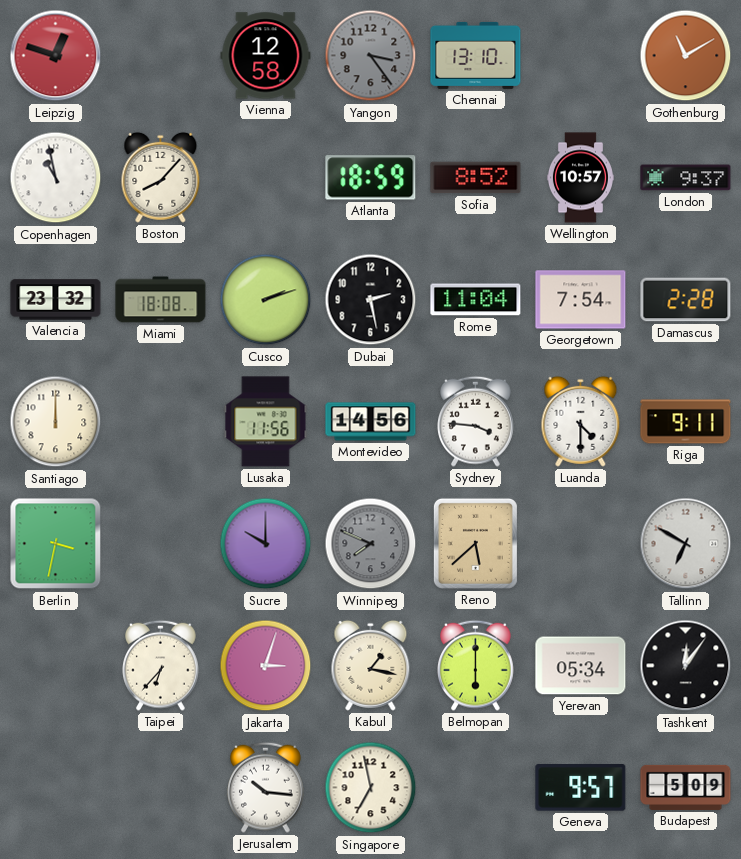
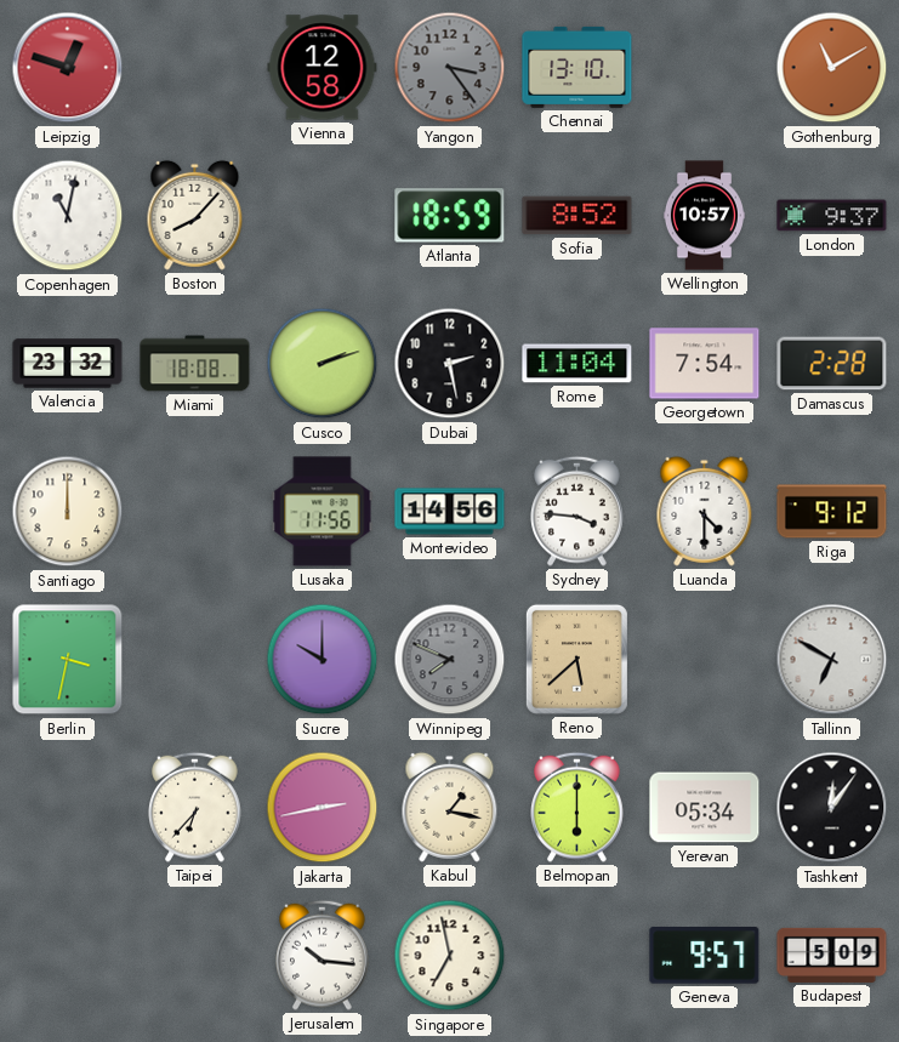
Copenhagen: 10:58 -> 11:02
Riga: 9:11 -> 9:12
Jakarta: 3:03 -> 2:43
